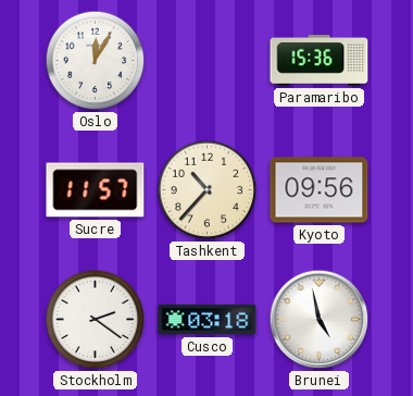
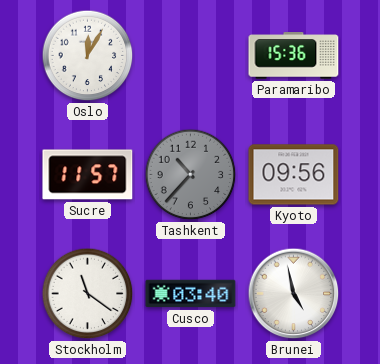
Tashkent dial: cream -> grey
Stockholm: 2:21 -> 11:21
Cusco: 03:18 -> 03:40
